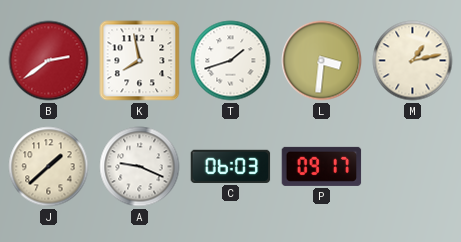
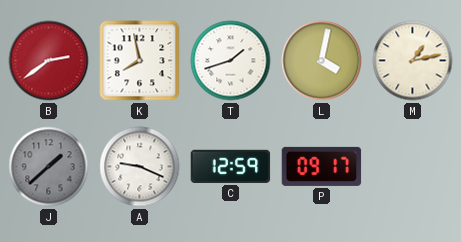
L: 3:31 -> 4:02
J dial: cream -> grey
C: 06:03 -> 12:59
